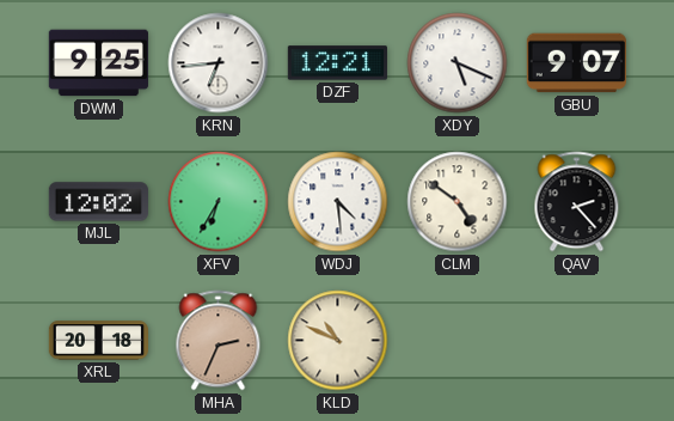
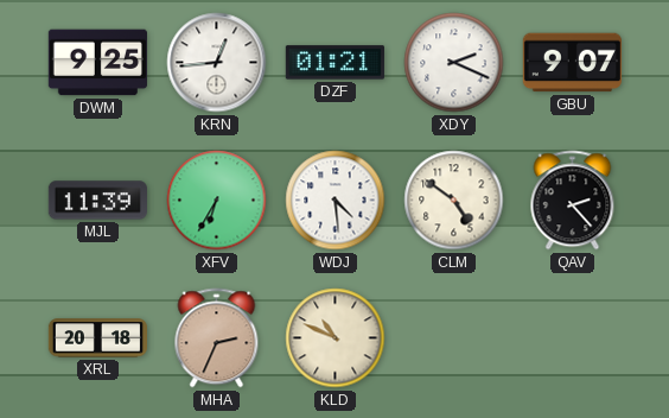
KRN: 6:44 -> 12:44
DZF: 12:21 -> 01:21
XDY: 5:19 -> 2:19
MJL: 12:02 -> 11:39
